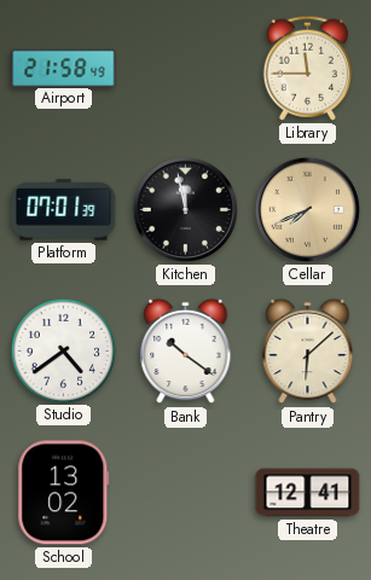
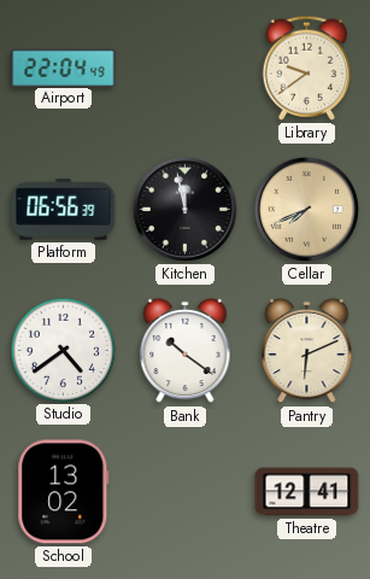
Airport: 21:58 -> 22:04
Library: 11:45 -> 9:39
Platform: 07:01 -> 06:56
Pantry: 6:08 -> 6:11
